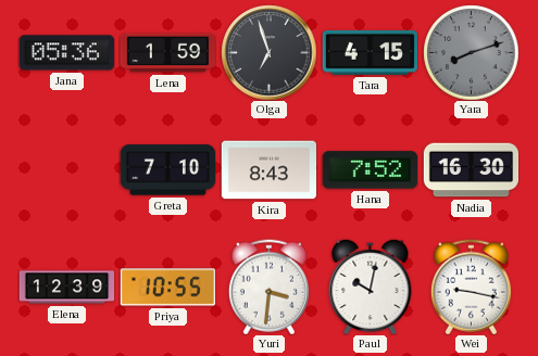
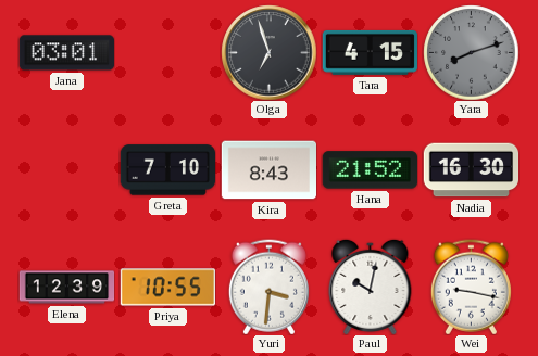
Jana: 05:36 -> 03:01
Lena: 1:59 -> none
Hana: 7:52 -> 21:52
